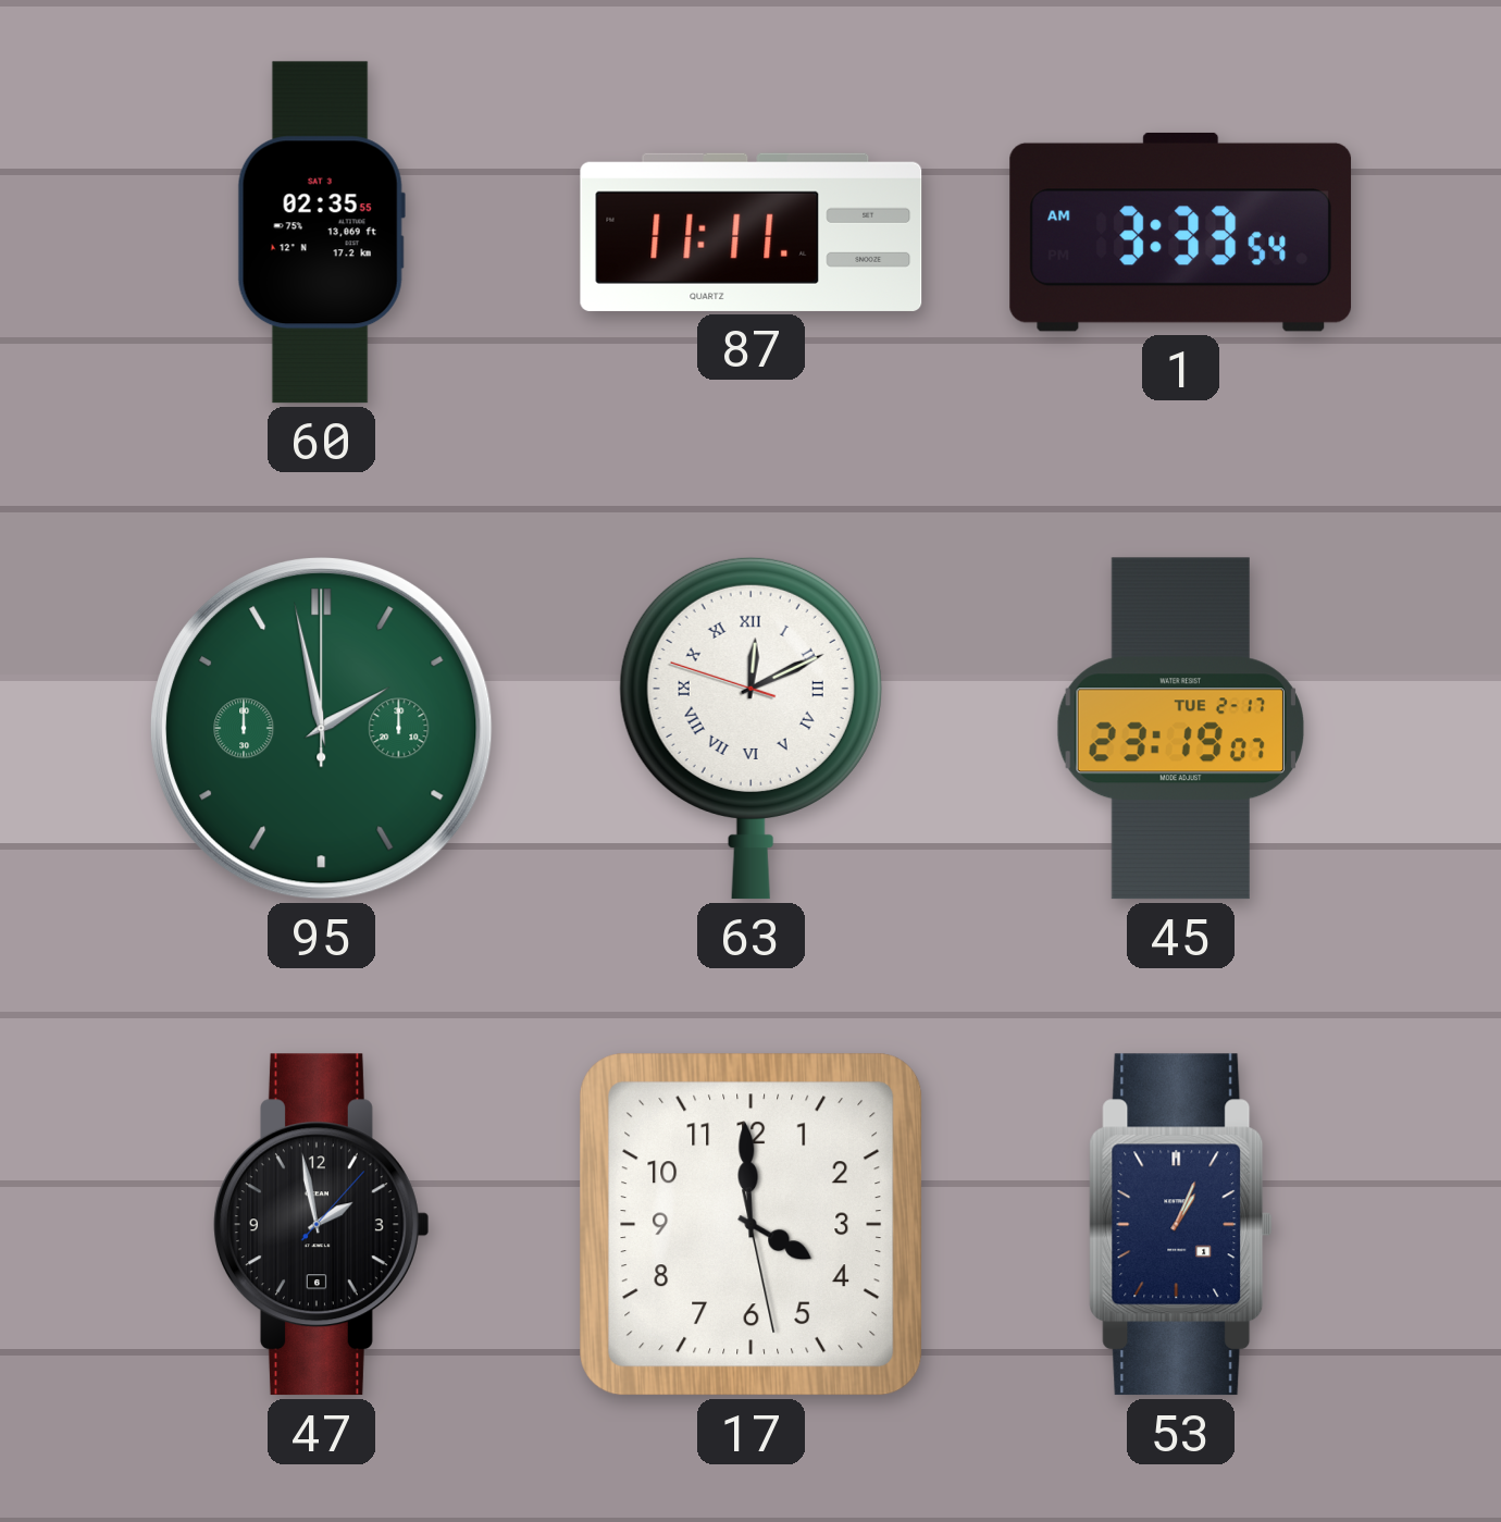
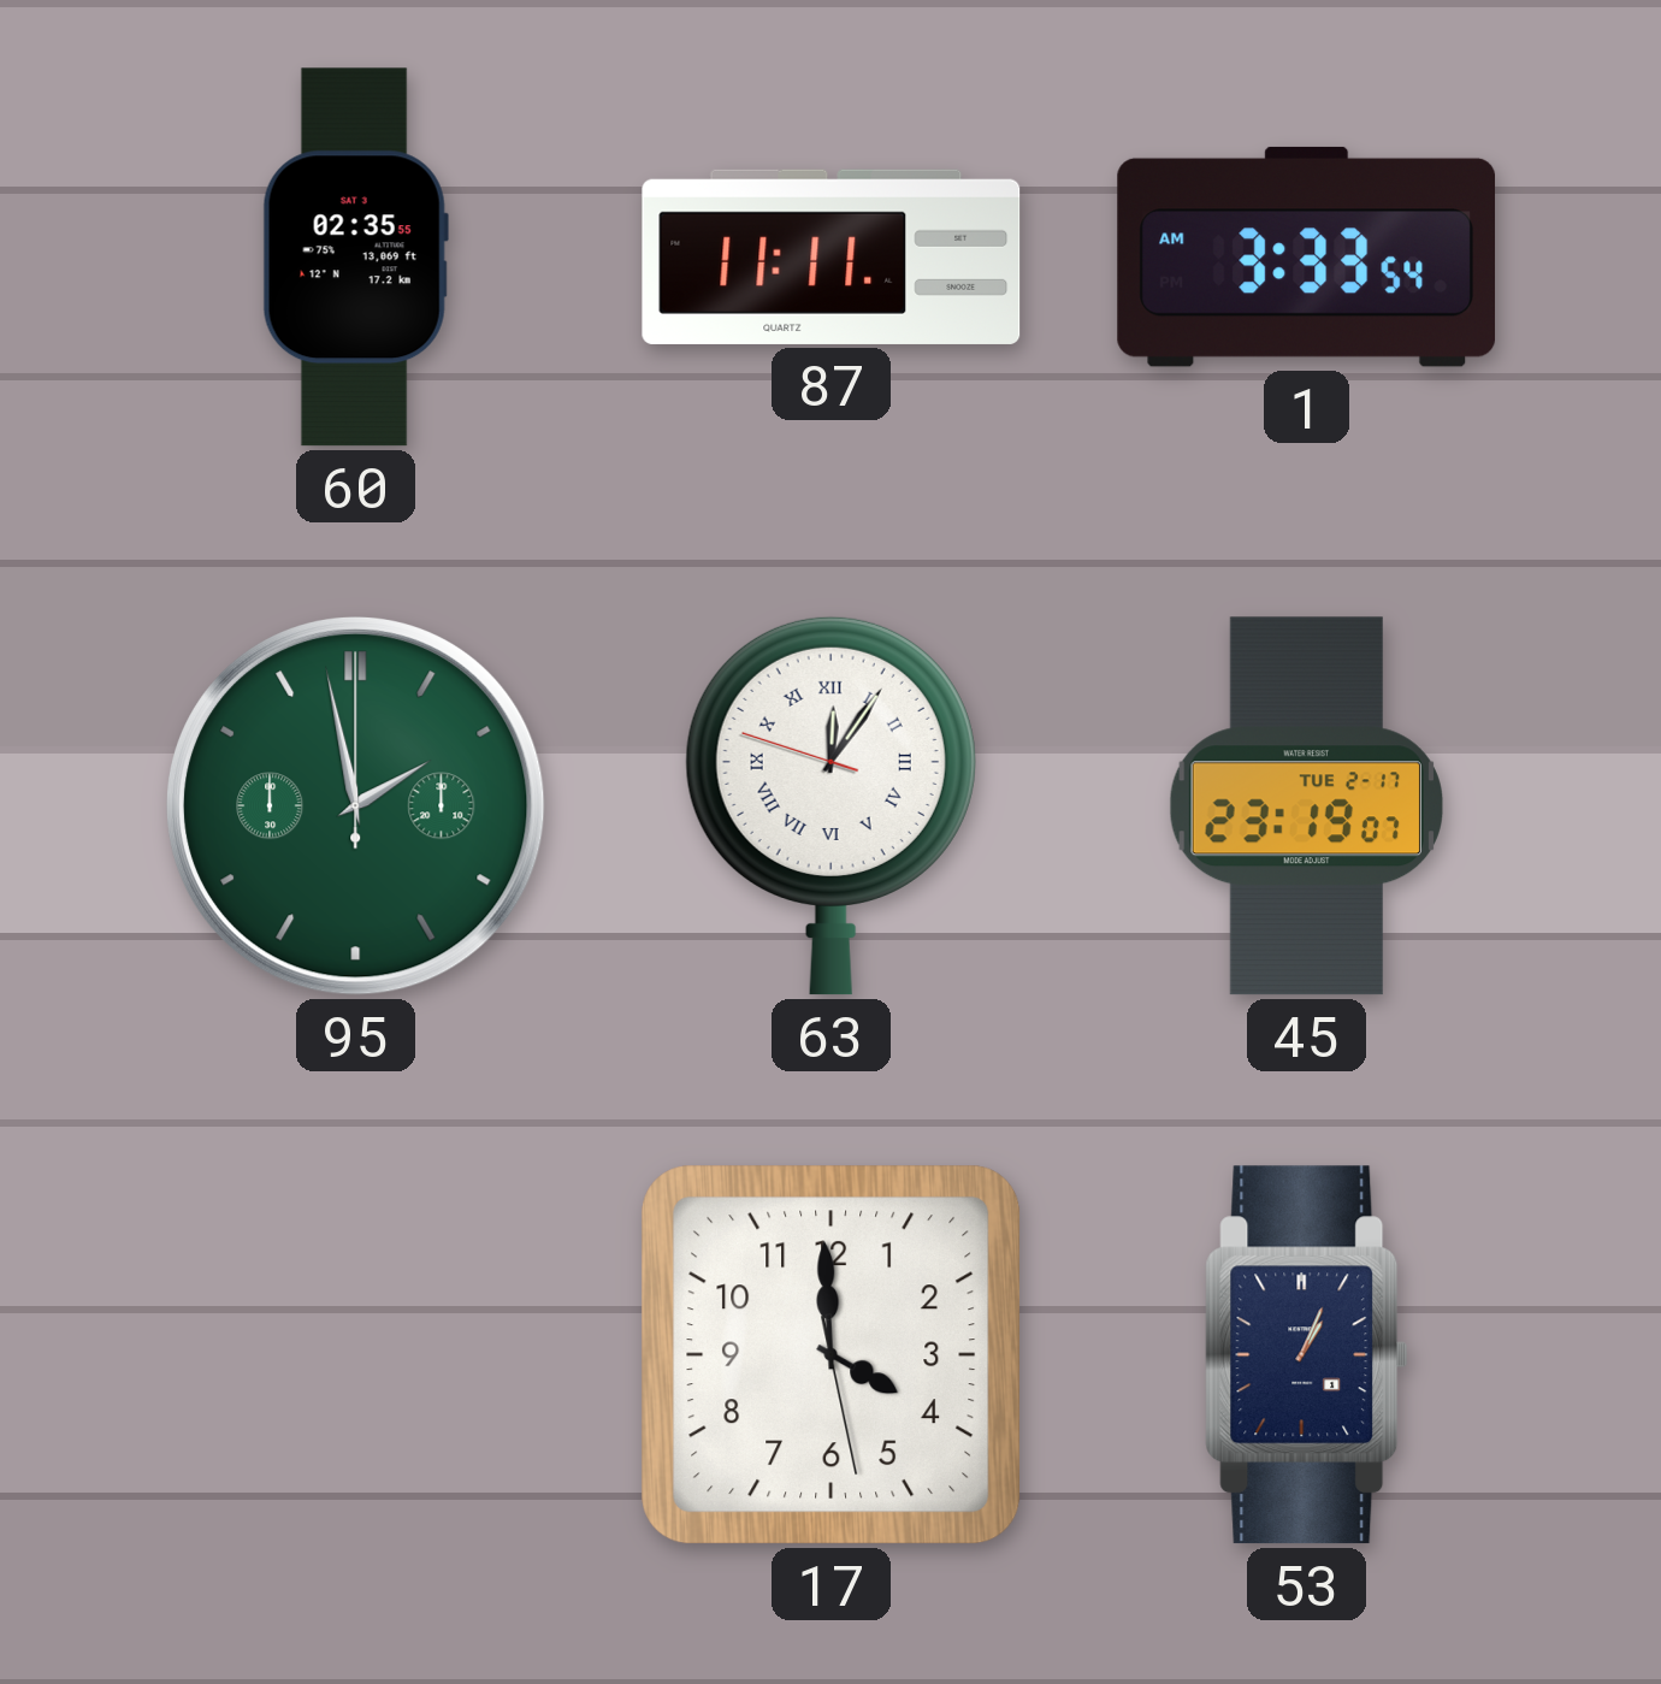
63: 12:10 -> 12:05
47: 1:58 -> none
